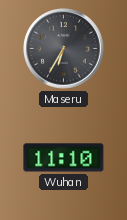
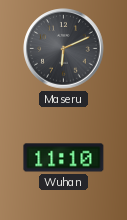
Maseru: 6:35 -> 6:11
